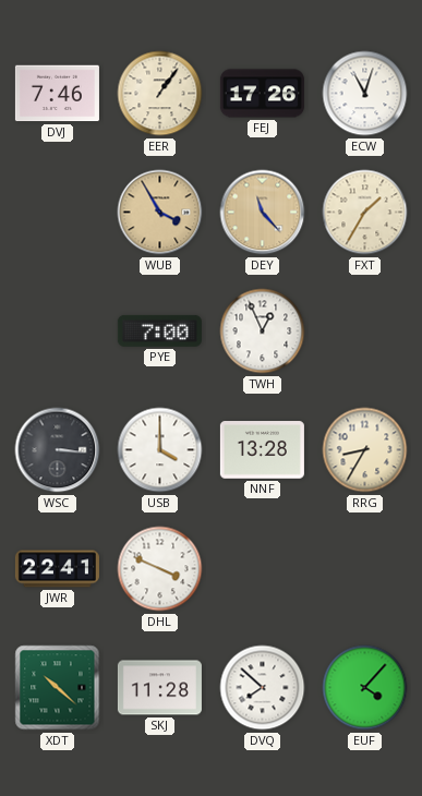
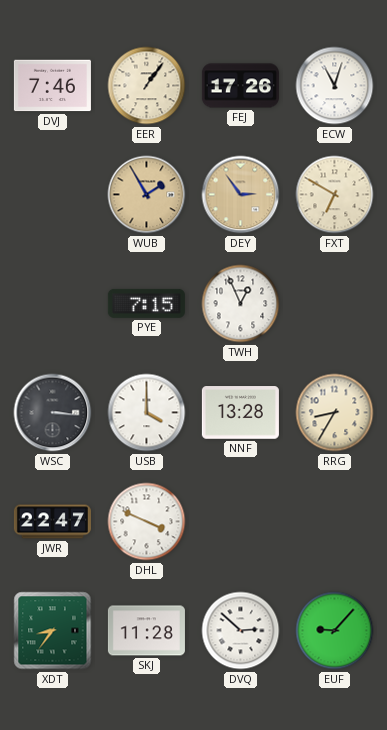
WUB: 3:55 -> 1:55
DEY: 11:23 -> 2:54
FXT: 1:35 -> 6:50
PYE: 7:00 -> 7:15
JWR: 22:41 -> 22:47
XDT: 10:22 -> 8:36
DVQ: 7:52 -> 2:52
EUF: 4:07 -> 9:07
